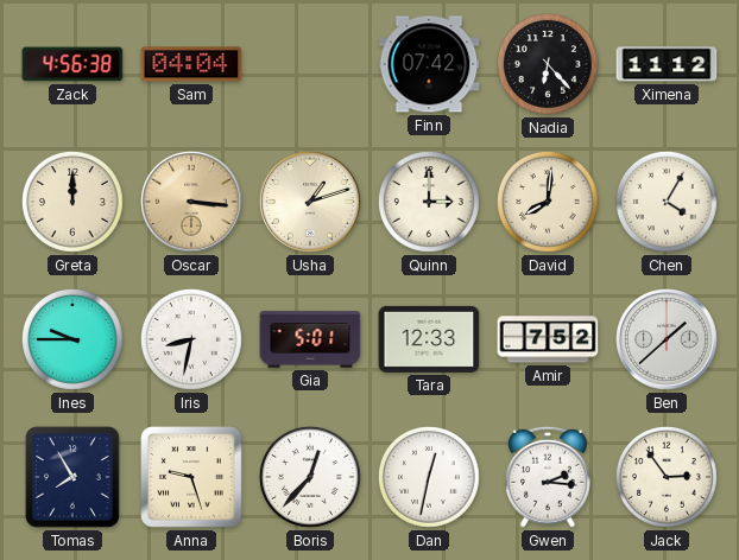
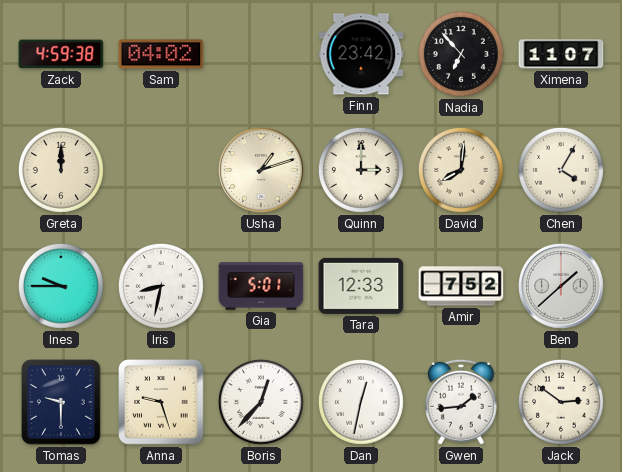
Zack: 4:56 -> 4:59
Sam: 04:04 -> 04:02
Finn: 07:42 -> 23:42
Nadia: 6:23 -> 6:53
Ximena: 11:12 -> 11:07
Oscar: 3:16 -> none
Tomas: 7:55 -> 9:30
Gwen: 2:16 -> 1:44
Jack: 2:54 -> 2:51
